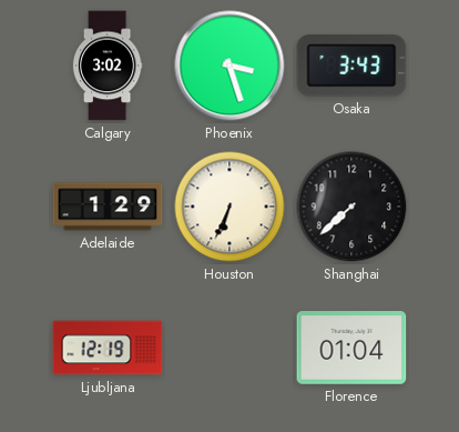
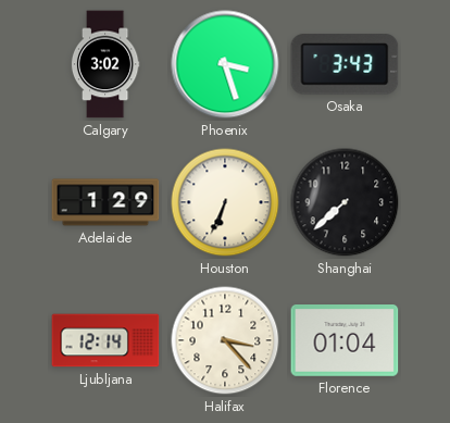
Ljubljana: 12:19 -> 12:14
Halifax: none -> 3:23
